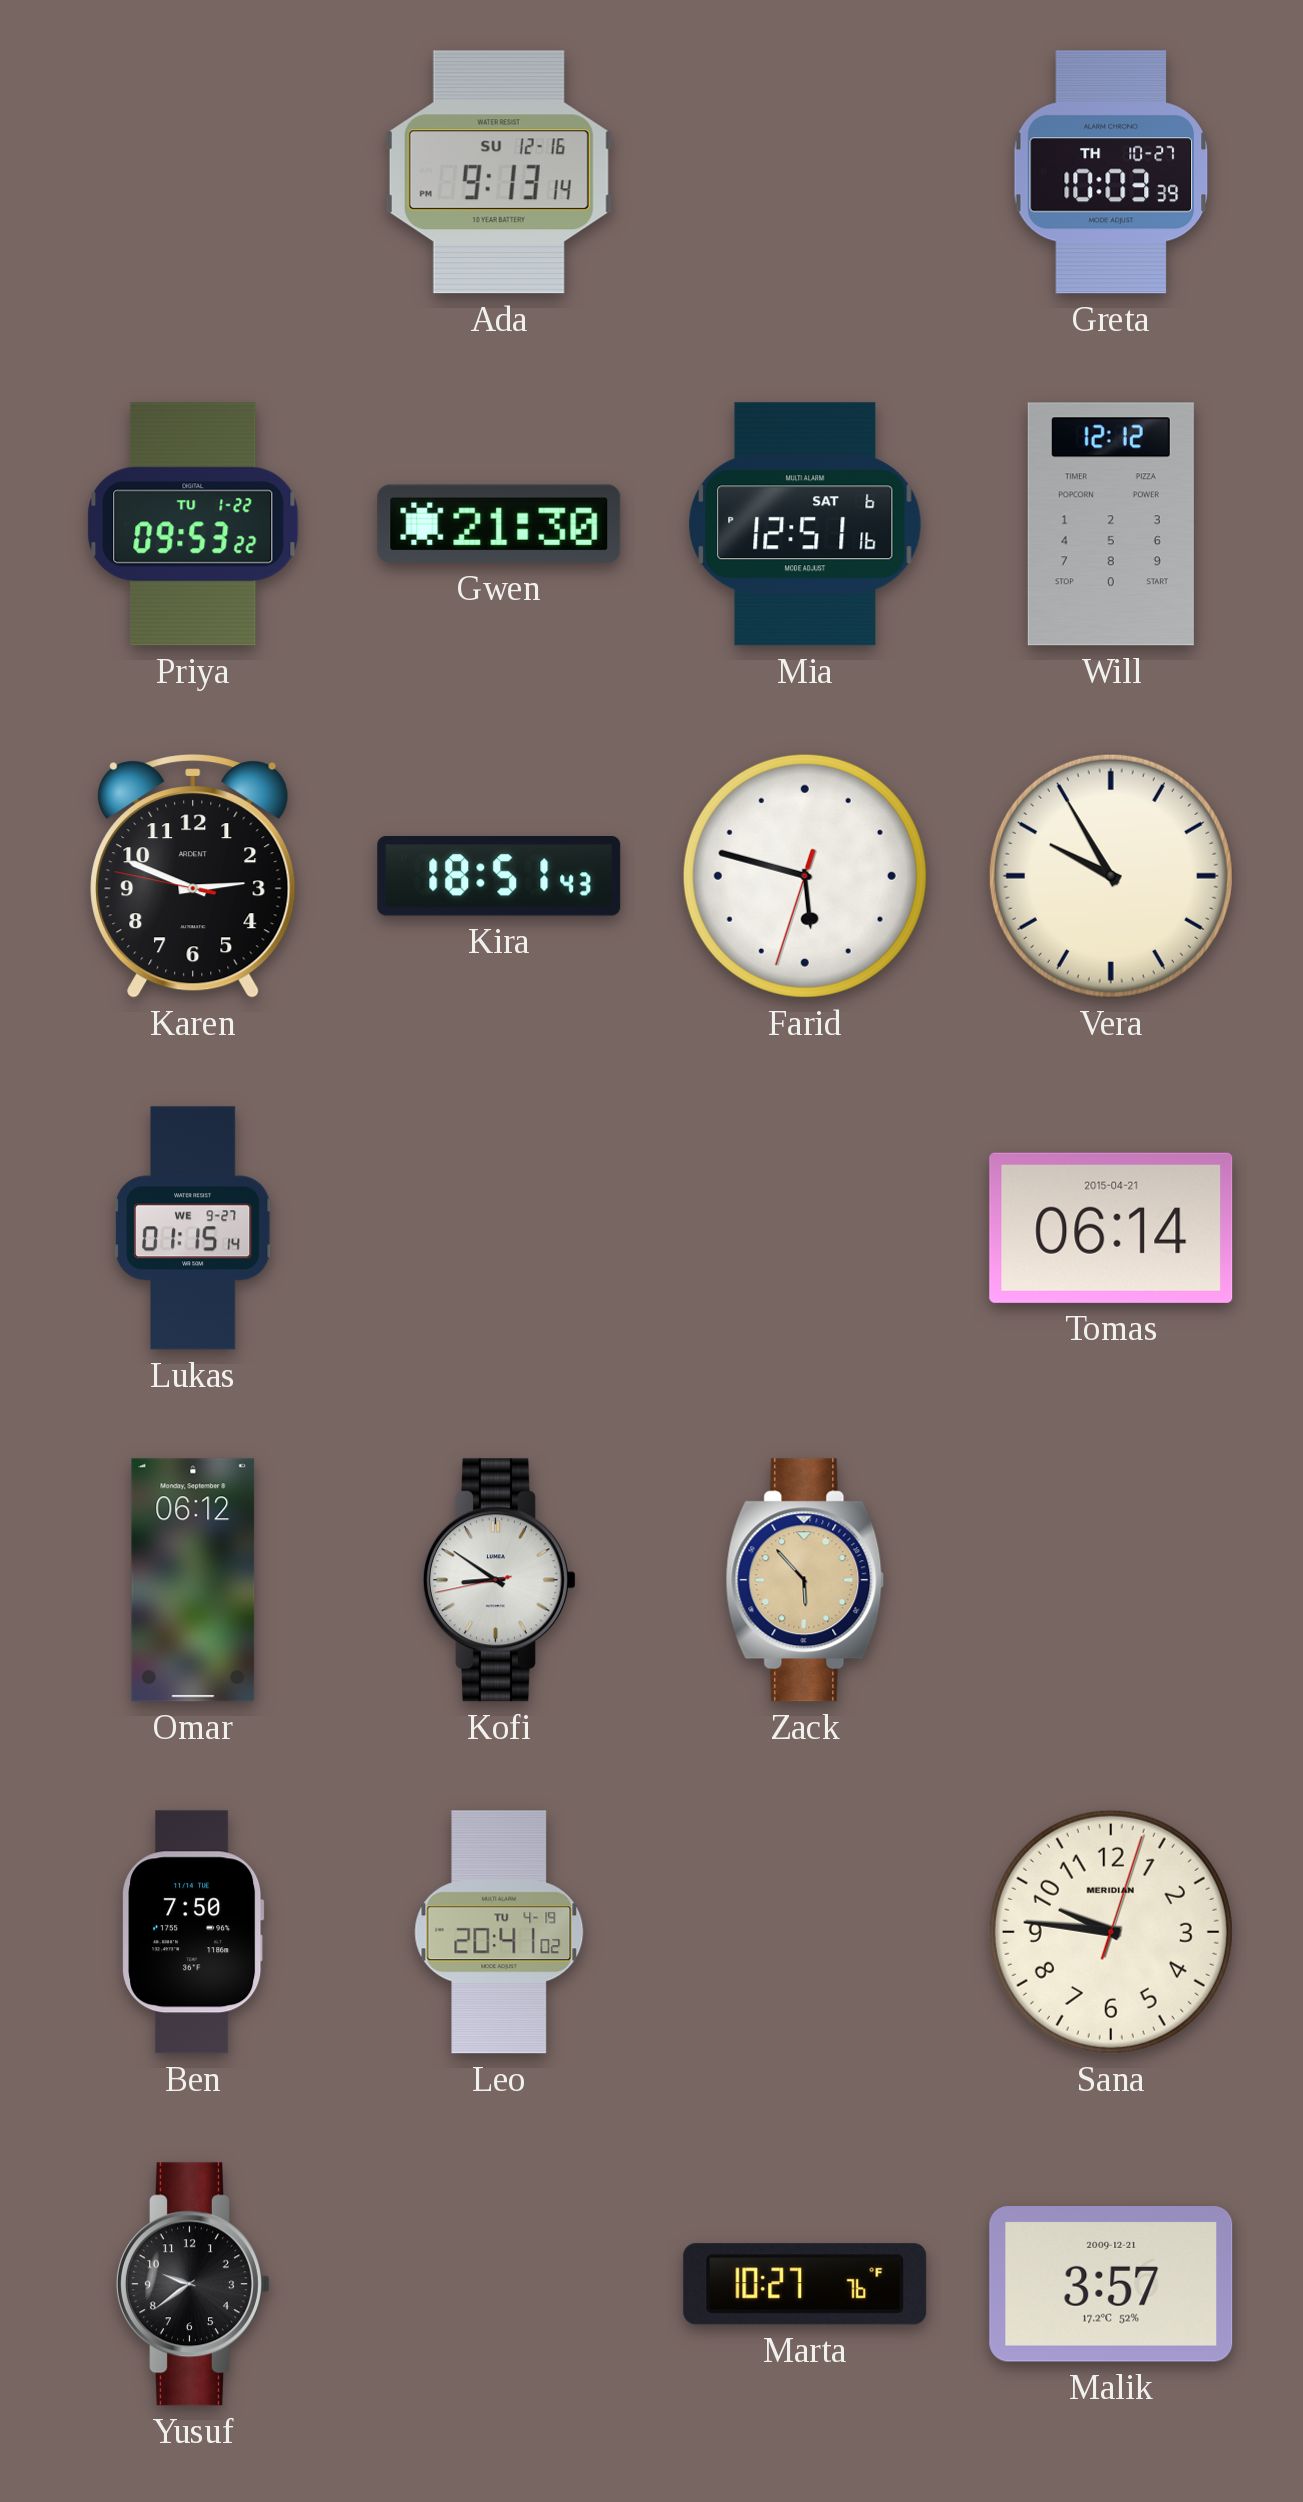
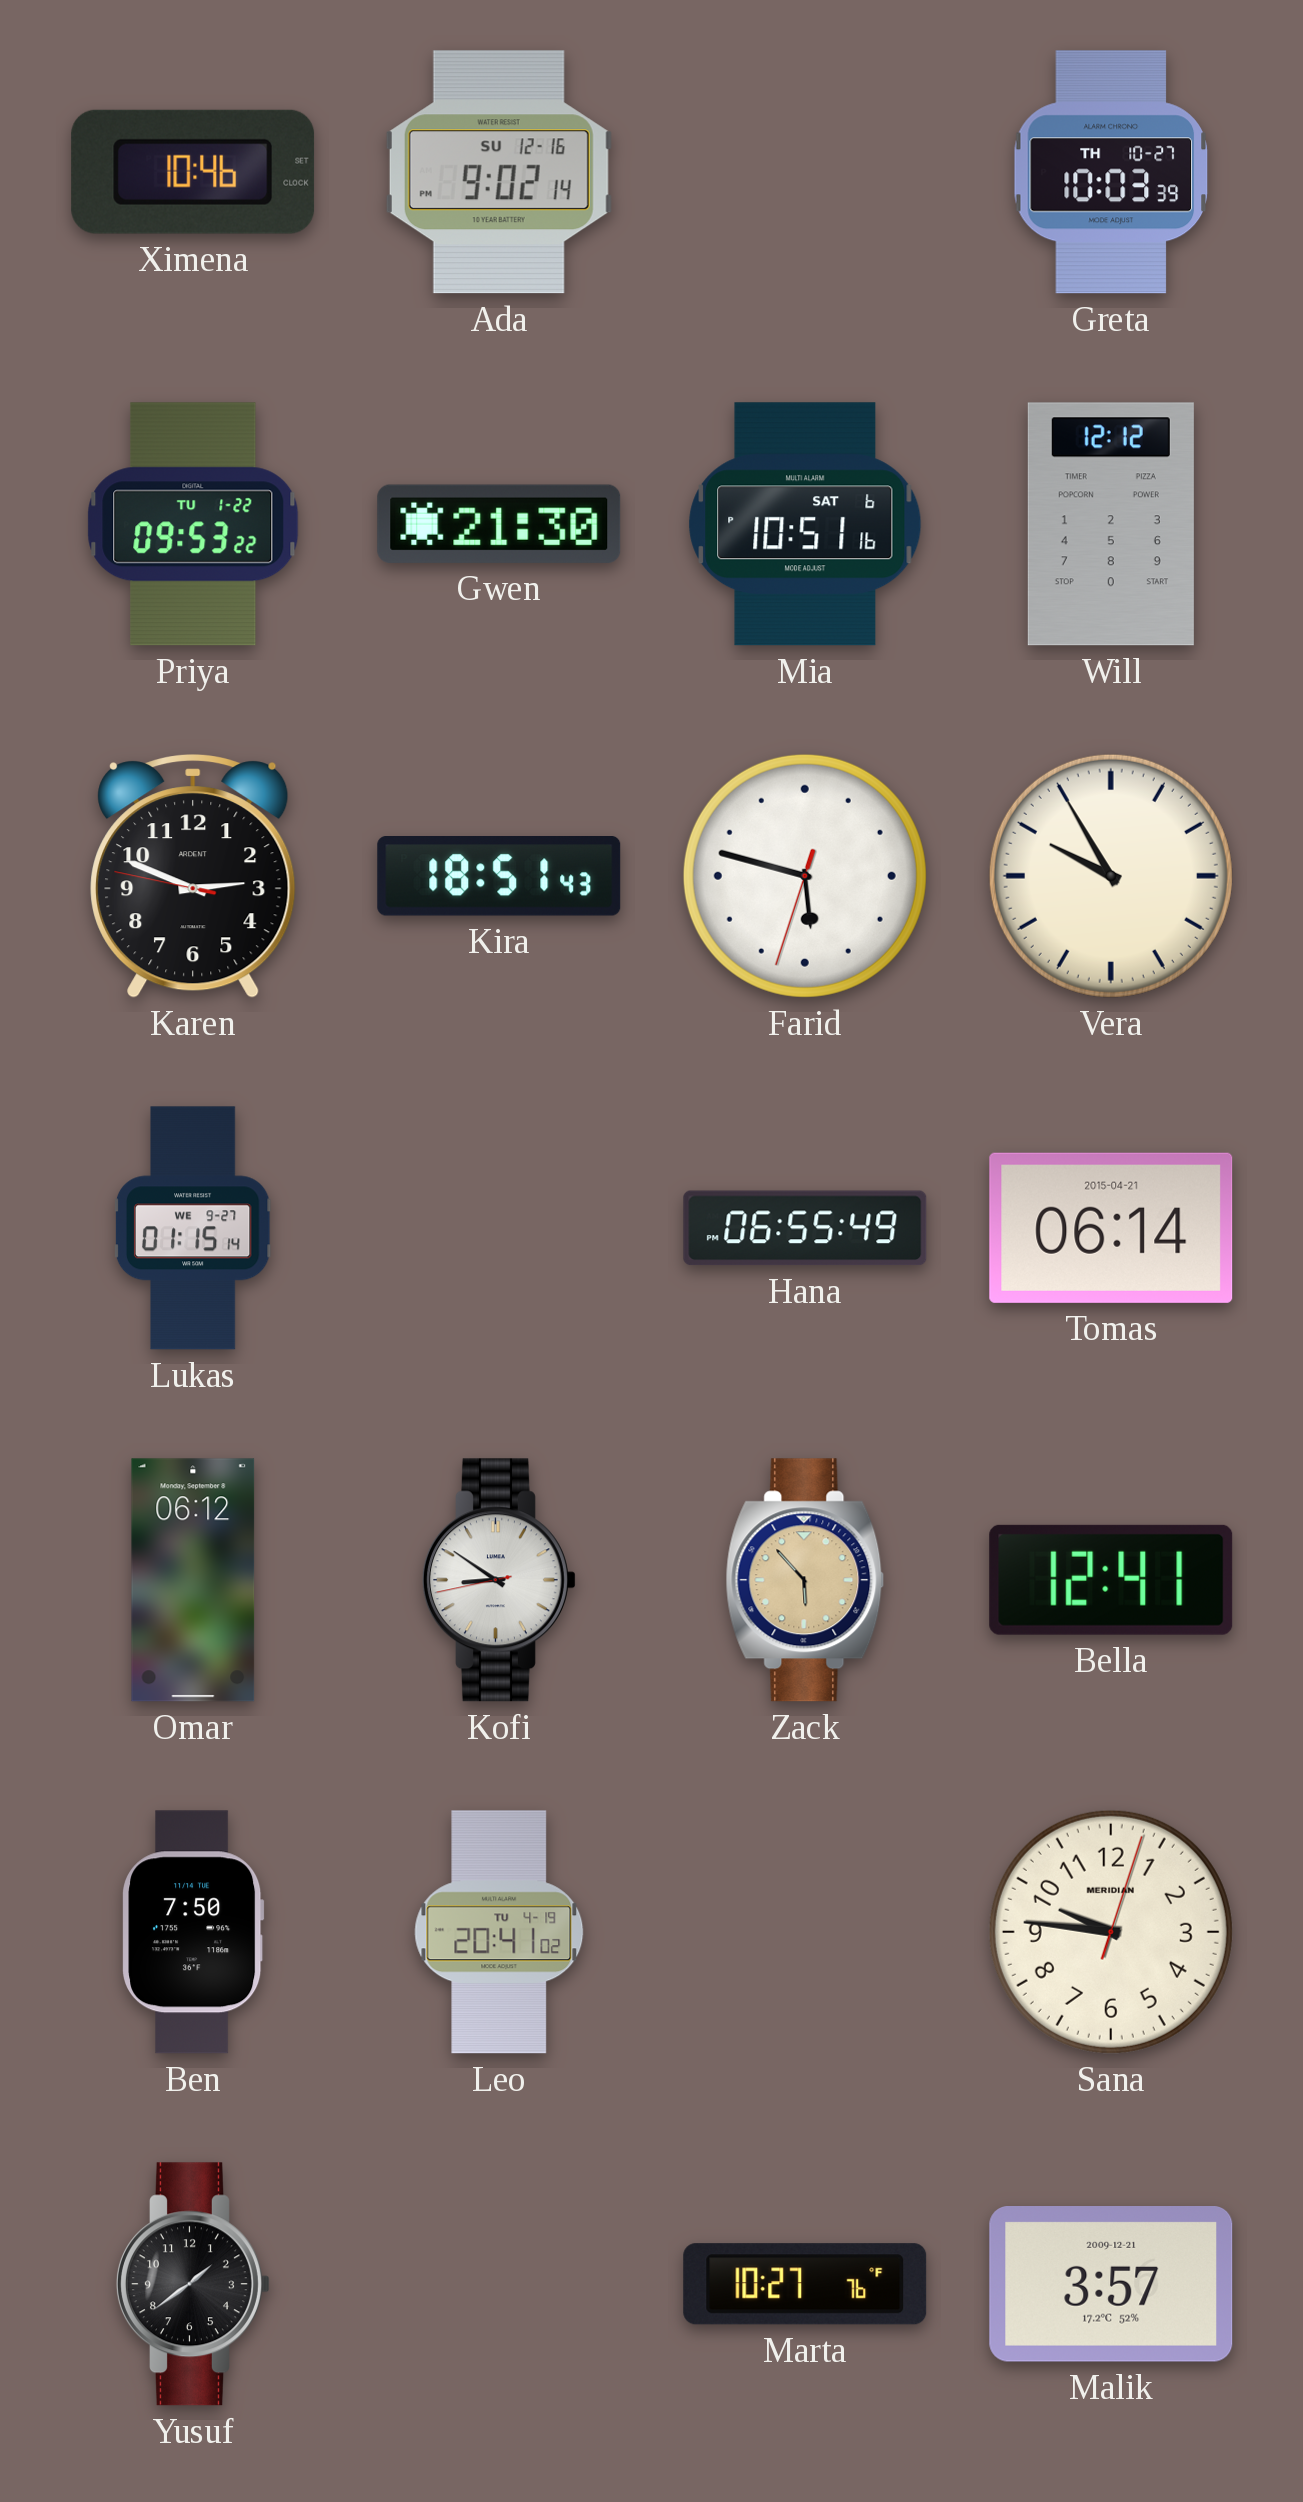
Ximena: none -> 10:46
Ada: 9:13 -> 9:02
Mia: 12:51 -> 10:51
Hana: none -> 06:55
Bella: none -> 12:41
Yusuf: 9:39 -> 1:39
